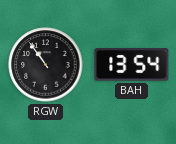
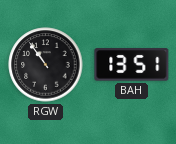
BAH: 13:54 -> 13:51
